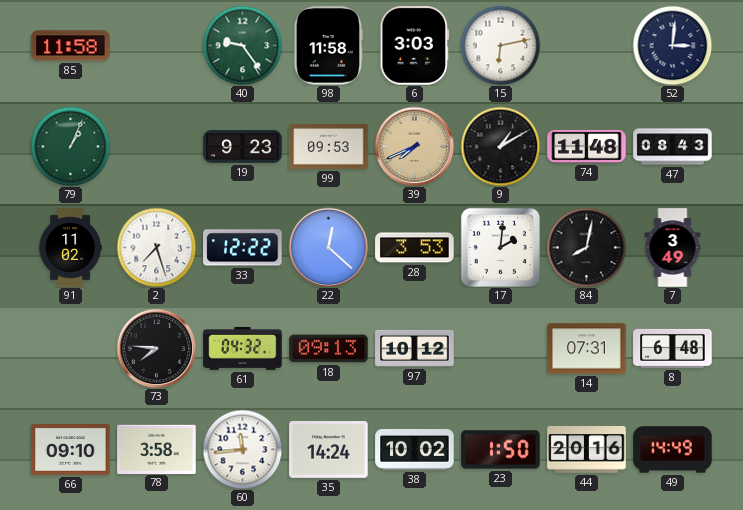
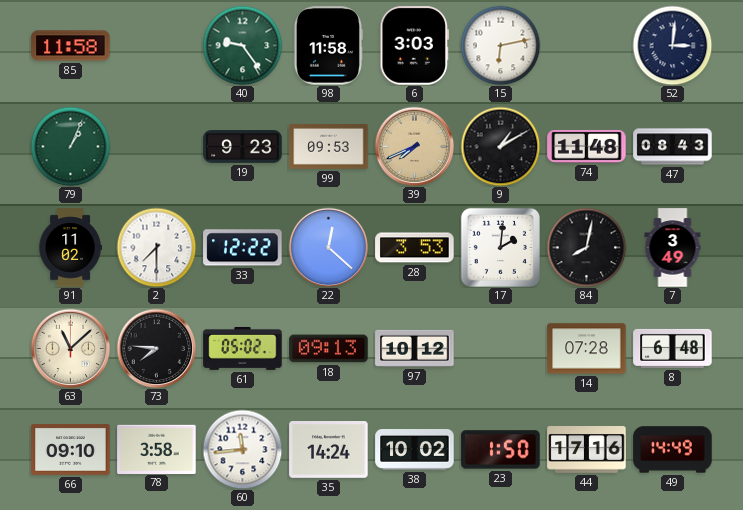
2: 7:27 -> 7:30
63: none -> 11:08
61: 04:32 -> 05:02
14: 07:31 -> 07:28
44: 20:16 -> 17:16
